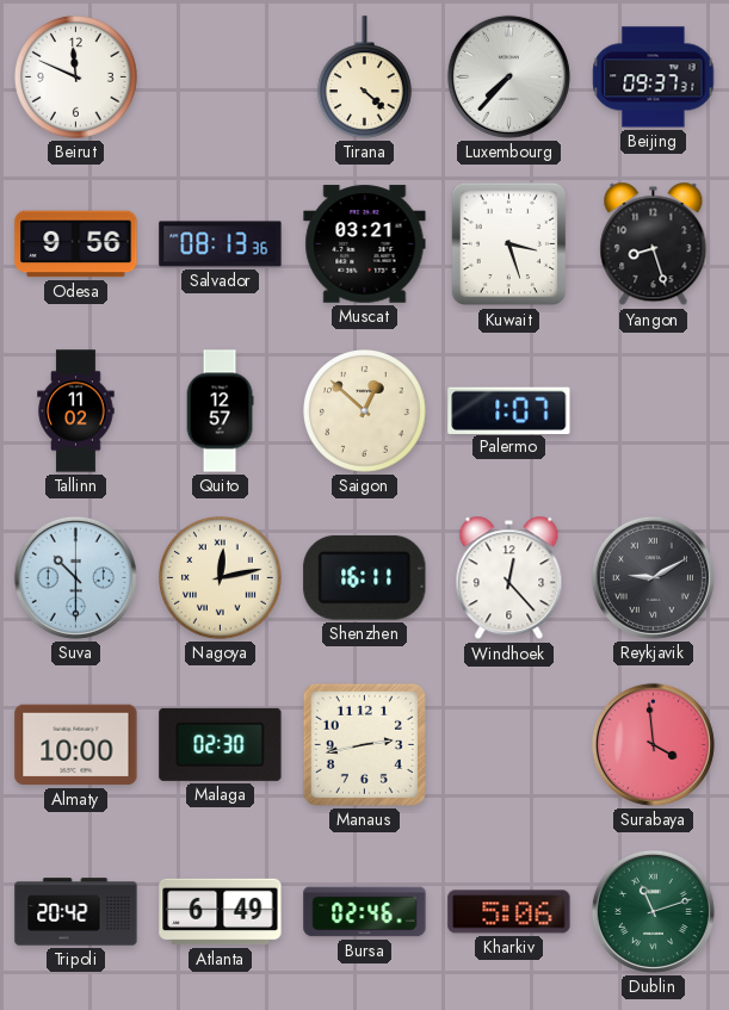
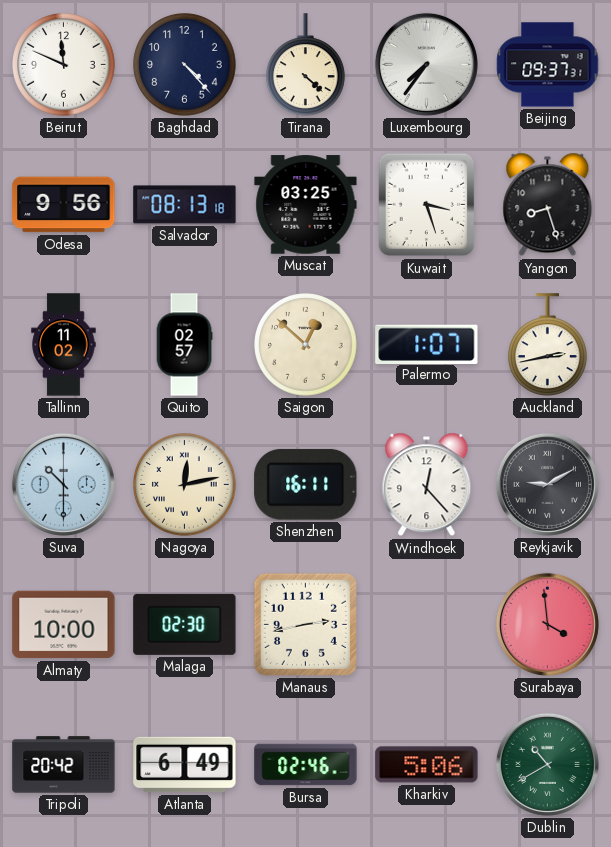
Baghdad: none -> 4:23
Luxembourg: 7:37 -> 7:36
Salvador: 08:13:36 -> 08:13:18
Muscat: 03:21 -> 03:25
Quito: 12:57 -> 02:57
Auckland: none -> 2:43
Dublin: 11:12 -> 10:40
